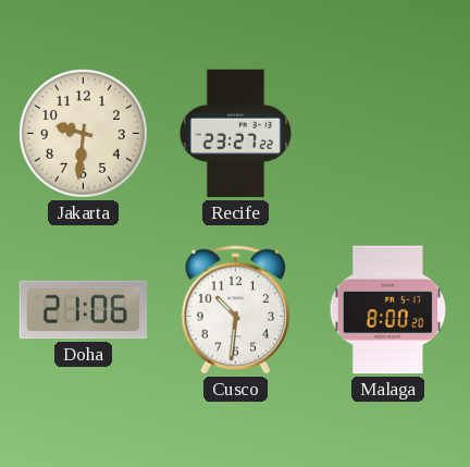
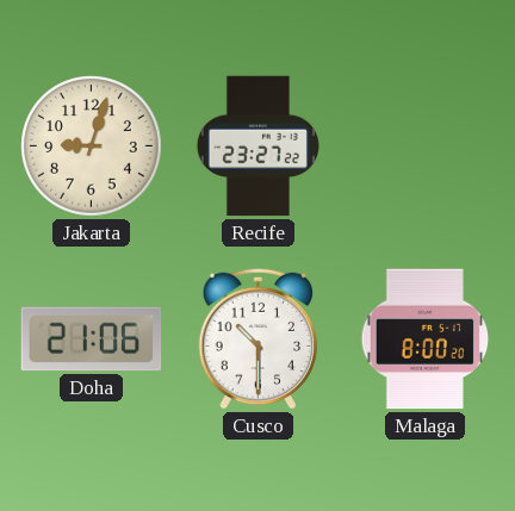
Jakarta: 9:31 -> 9:03
Cusco: 10:31 -> 10:30
